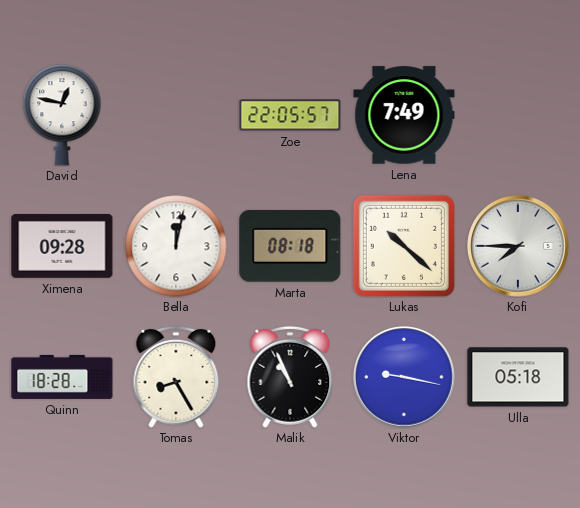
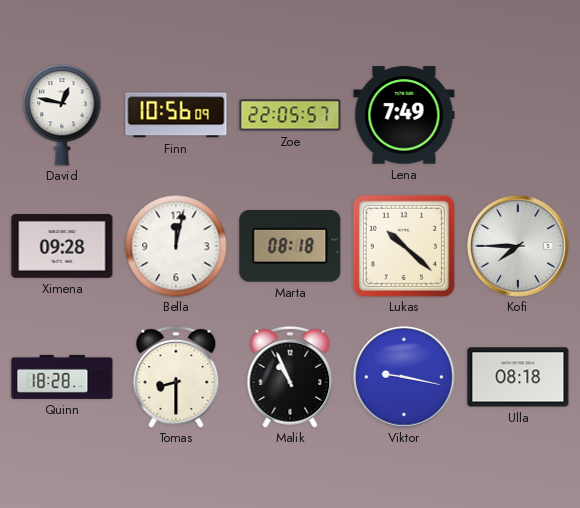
Finn: none -> 10:56
Tomas: 8:25 -> 8:30
Ulla: 05:18 -> 08:18
